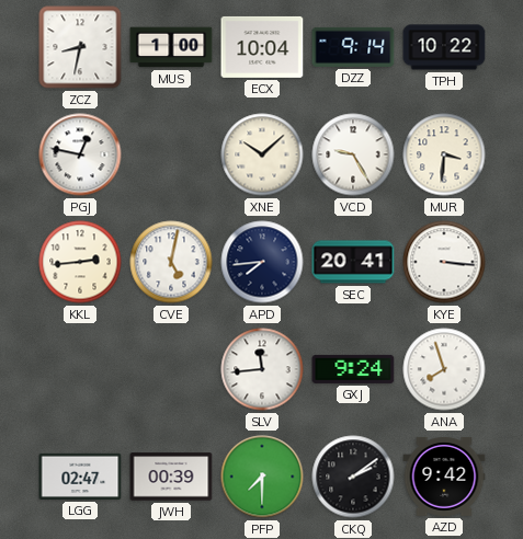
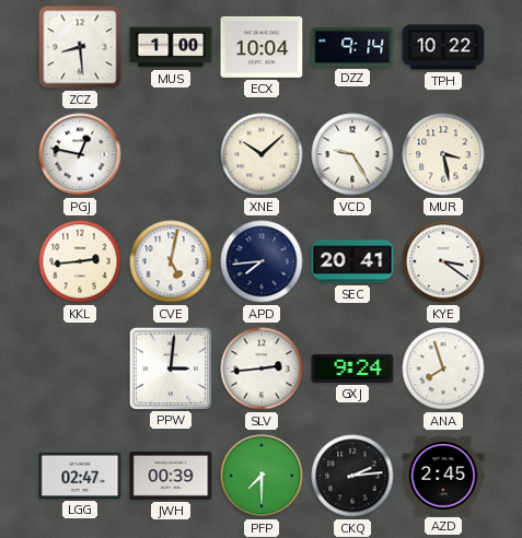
ZCZ: 8:32 -> 8:29
MUR: 3:31 -> 3:28
KYE: 3:16 -> 3:21
PPW: none -> 3:01
SLV: 11:44 -> 2:44
CKQ: 2:09 -> 2:14
AZD: 9:42 -> 2:45
